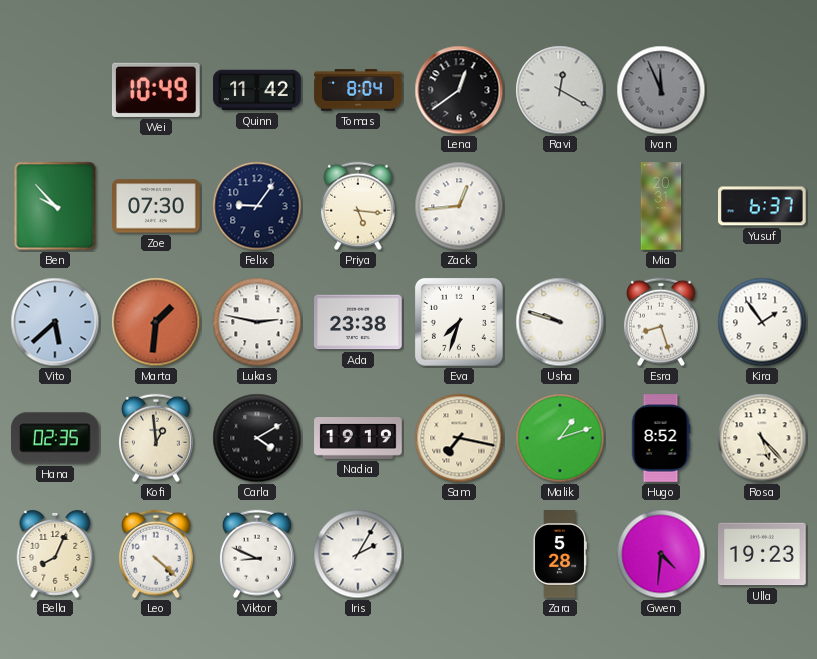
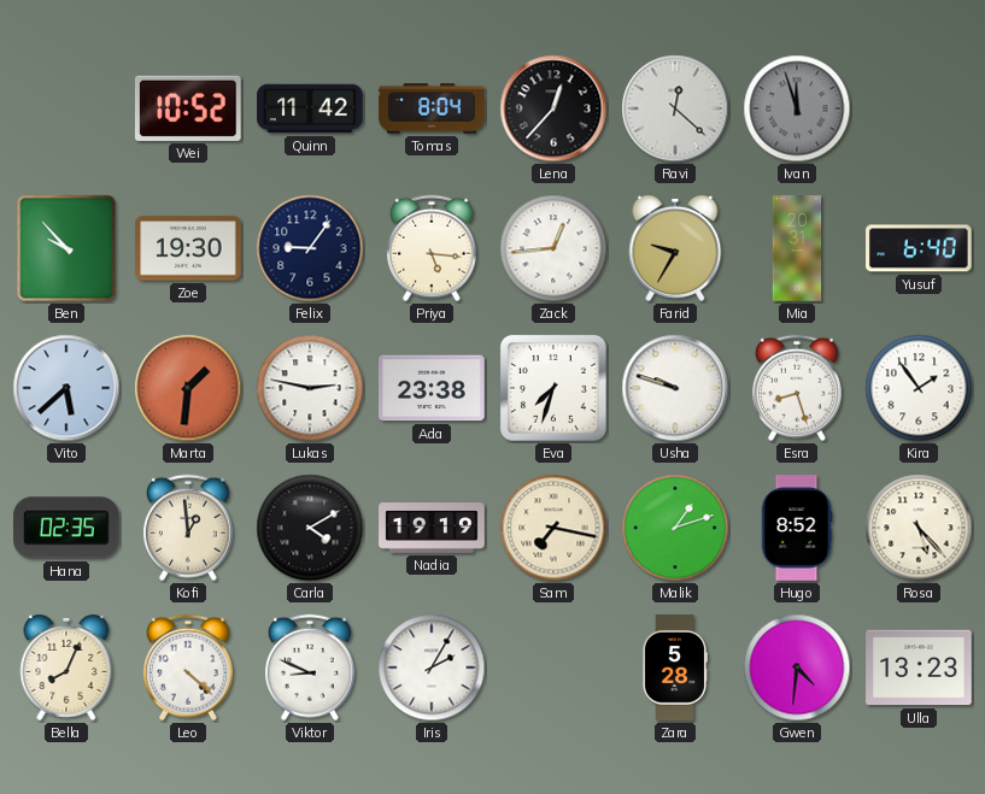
Wei: 10:49 -> 10:52
Lena: 12:39 -> 12:37
Ravi: 12:20 -> 12:22
Ivan: 11:56 -> 11:57
Zoe: 07:30 -> 19:30
Farid: none -> 9:35
Yusuf: 6:37 -> 6:40
Ulla: 19:23 -> 13:23
